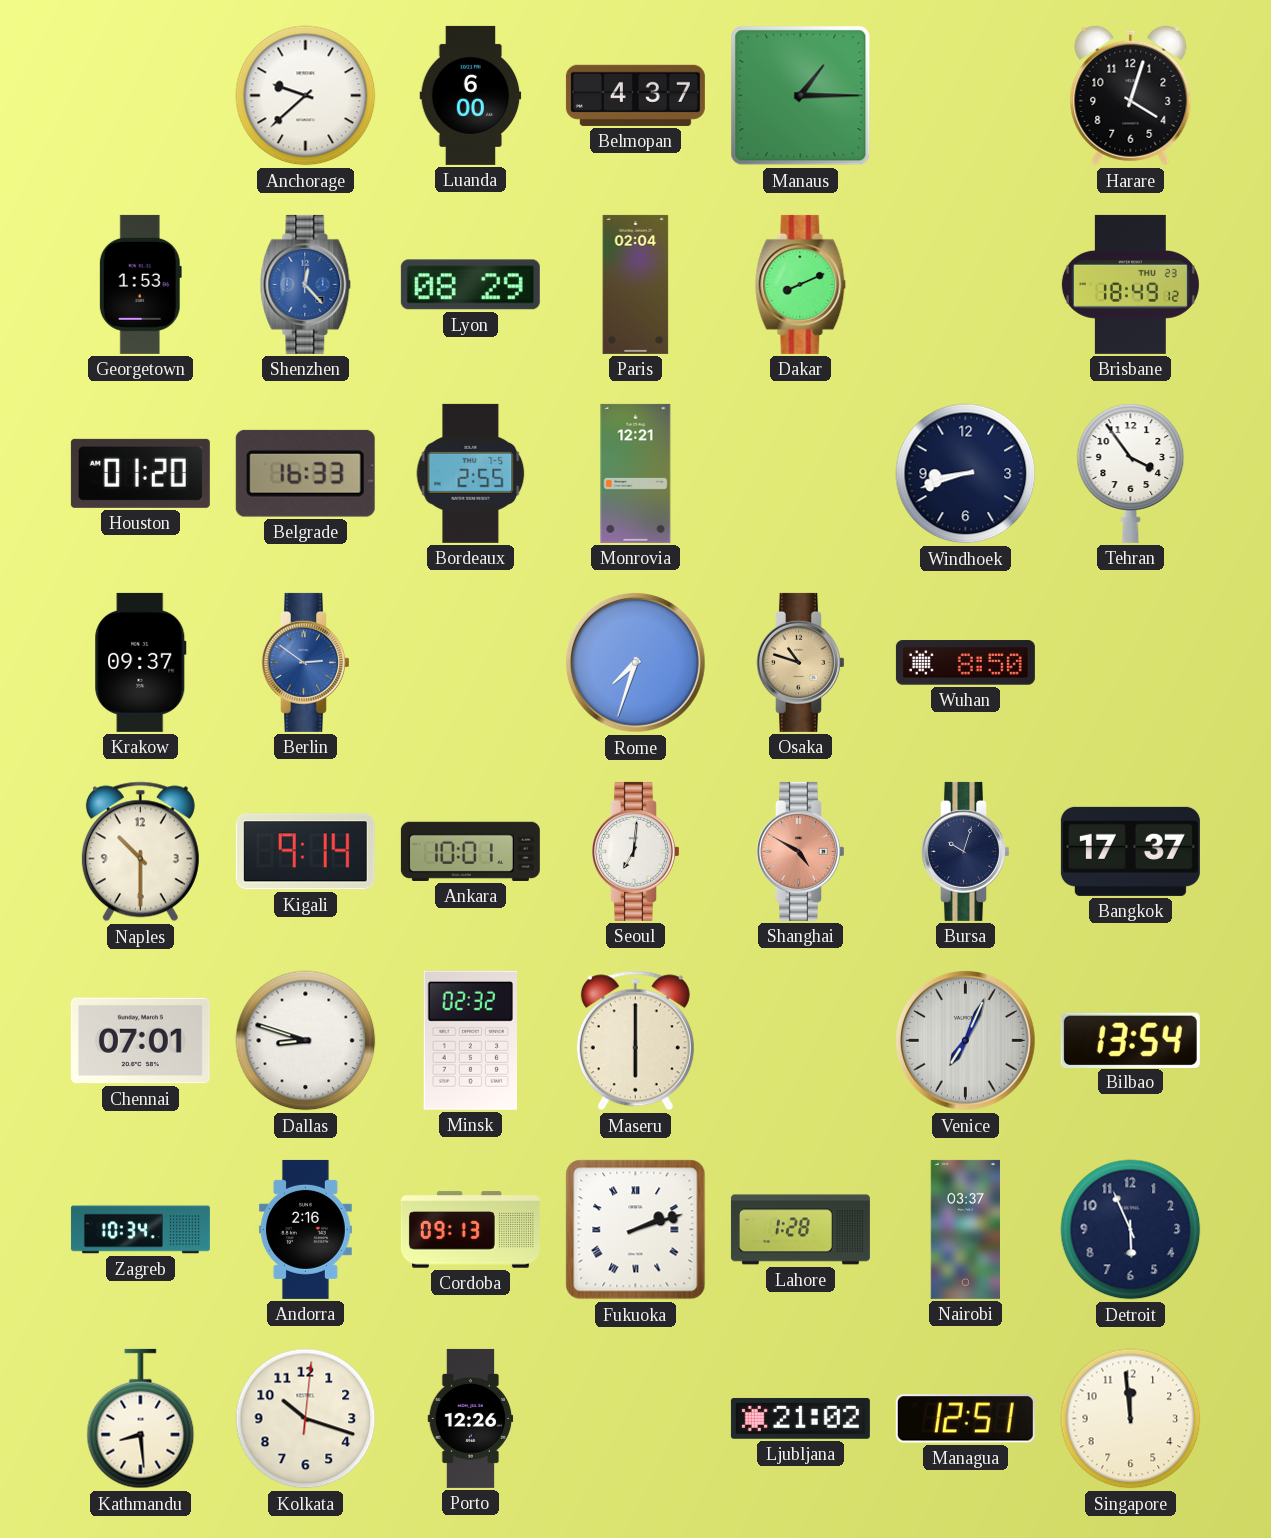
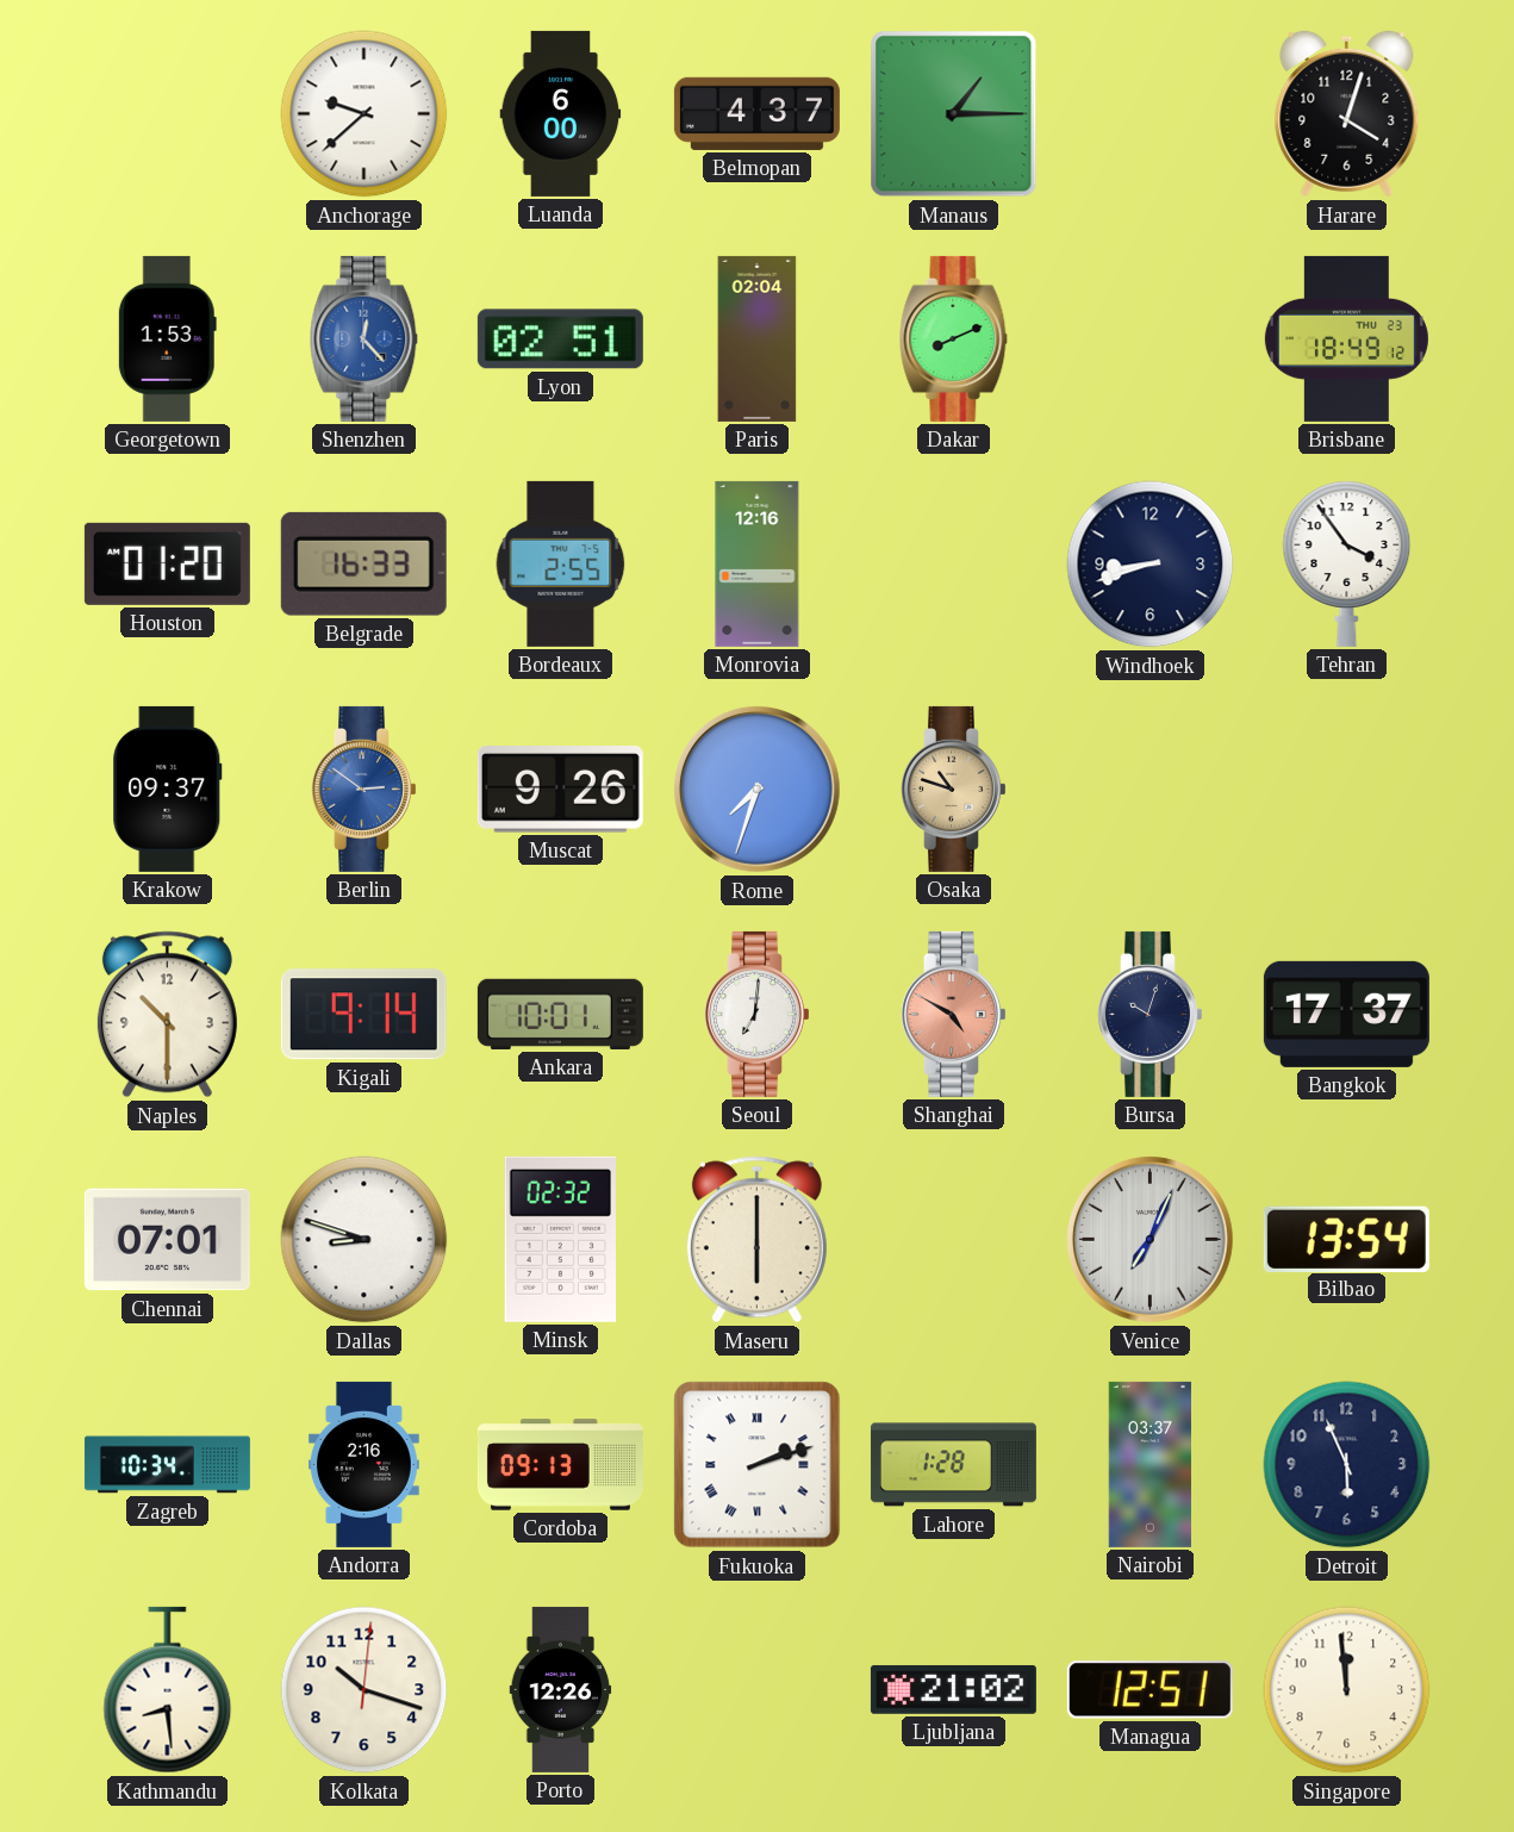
Lyon: 08:29 -> 02:51
Monrovia: 12:21 -> 12:16
Muscat: none -> 9:26
Wuhan: 8:50 -> none
